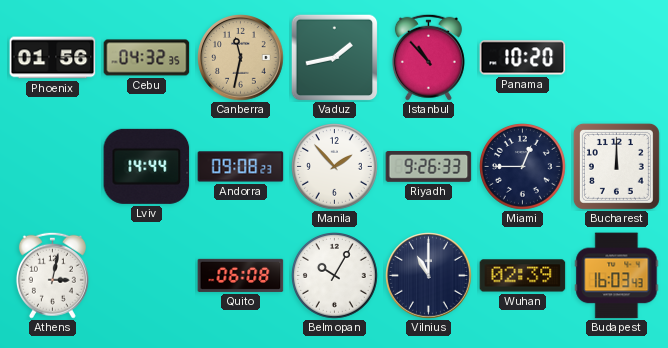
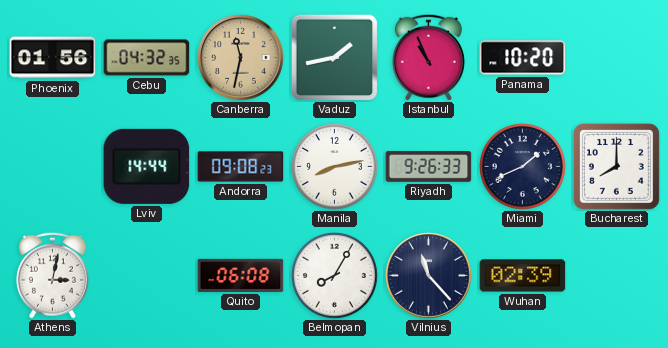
Istanbul: 10:53 -> 10:56
Manila: 1:53 -> 8:13
Miami: 12:45 -> 1:41
Bucharest: 12:00 -> 8:00
Belmopan: 10:05 -> 8:05
Vilnius: 11:00 -> 11:23
Budapest: 16:03 -> none
